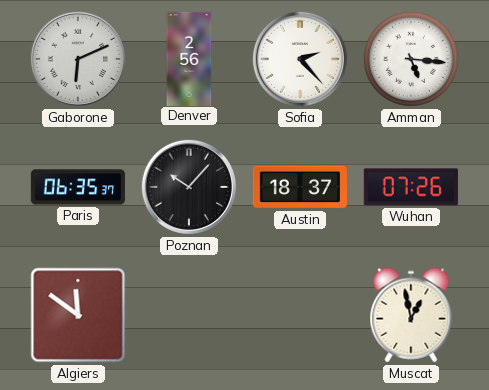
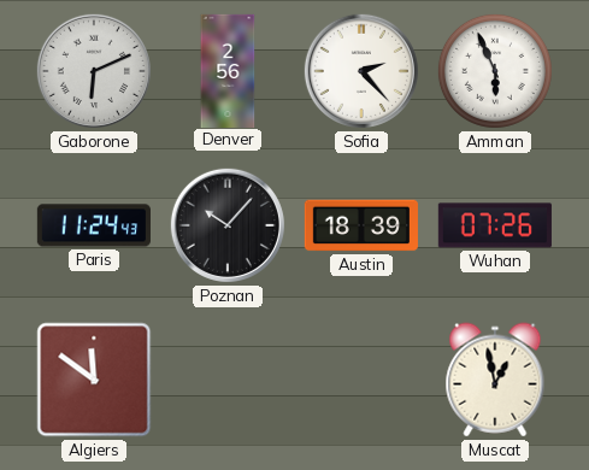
Amman: 5:16 -> 5:56
Paris: 06:35 -> 11:24
Austin: 18:37 -> 18:39
